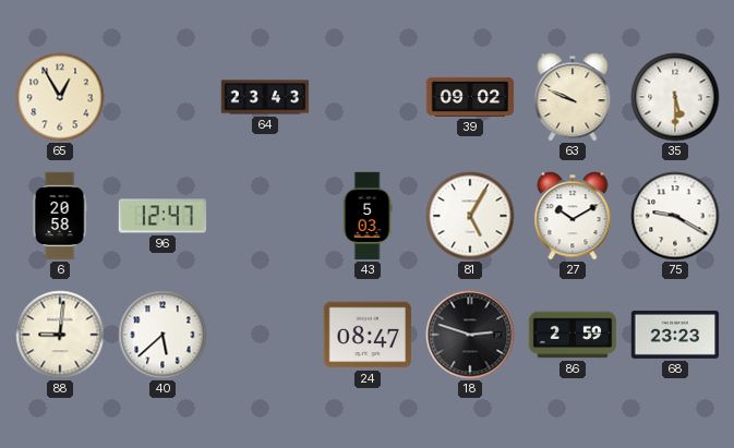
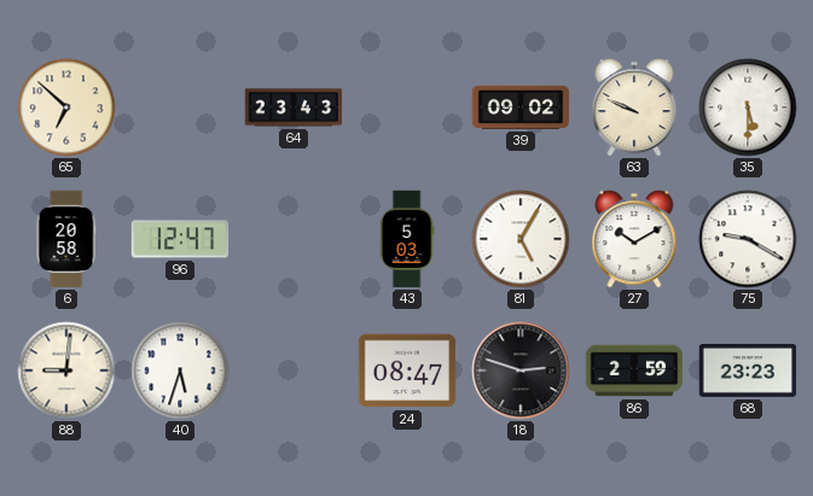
65: 12:55 -> 6:52
40: 5:38 -> 5:33
